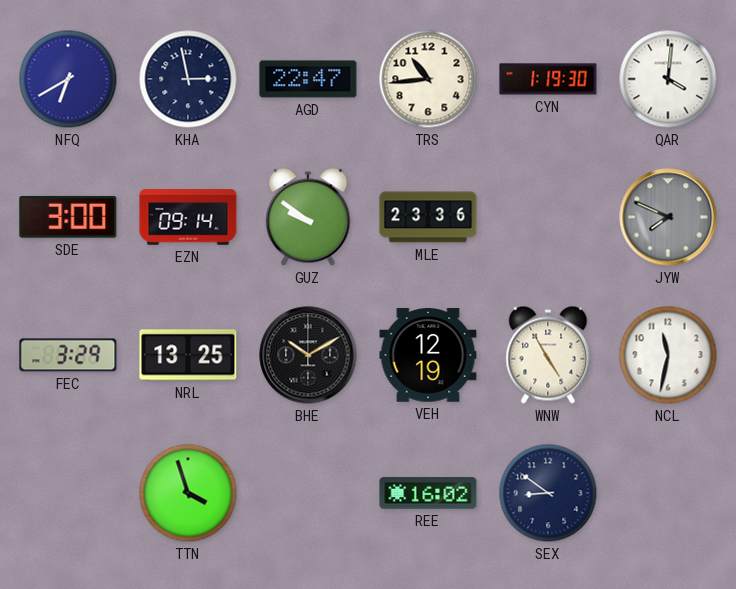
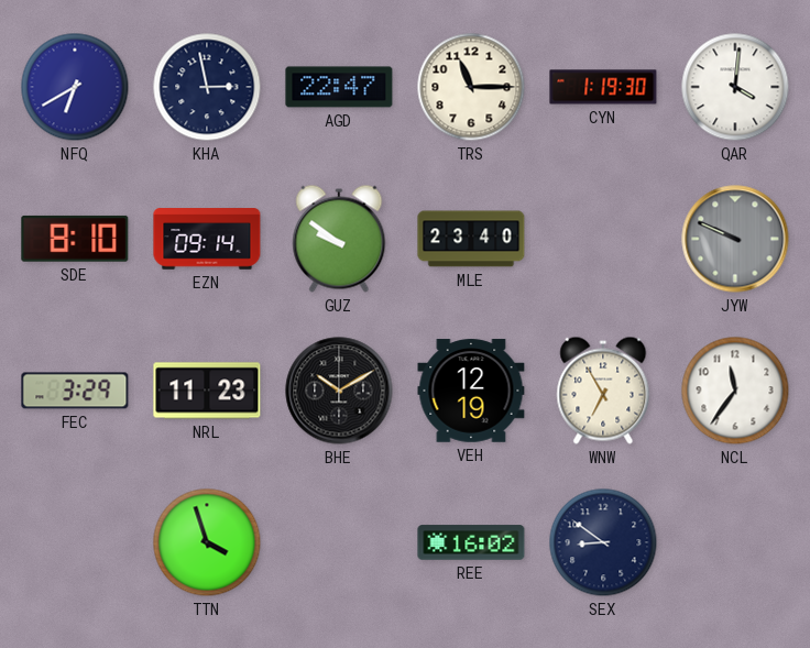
TRS: 10:44 -> 11:15
SDE: 3:00 -> 8:10
MLE: 23:36 -> 23:40
JYW: 7:49 -> 9:49
NRL: 13:25 -> 11:23
WNW: 4:55 -> 6:55
NCL: 11:32 -> 11:36
